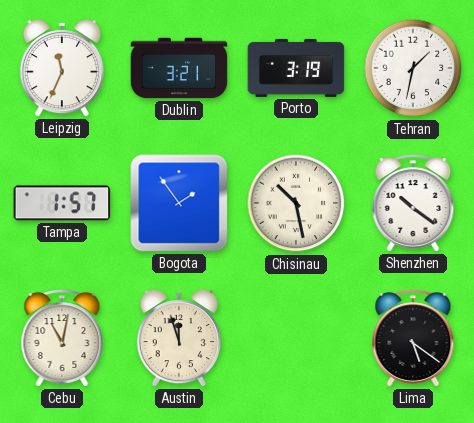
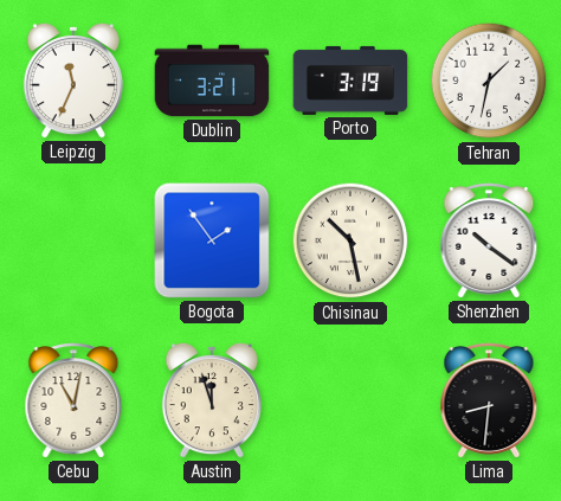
Tampa: 1:57 -> none
Lima: 5:21 -> 8:31
